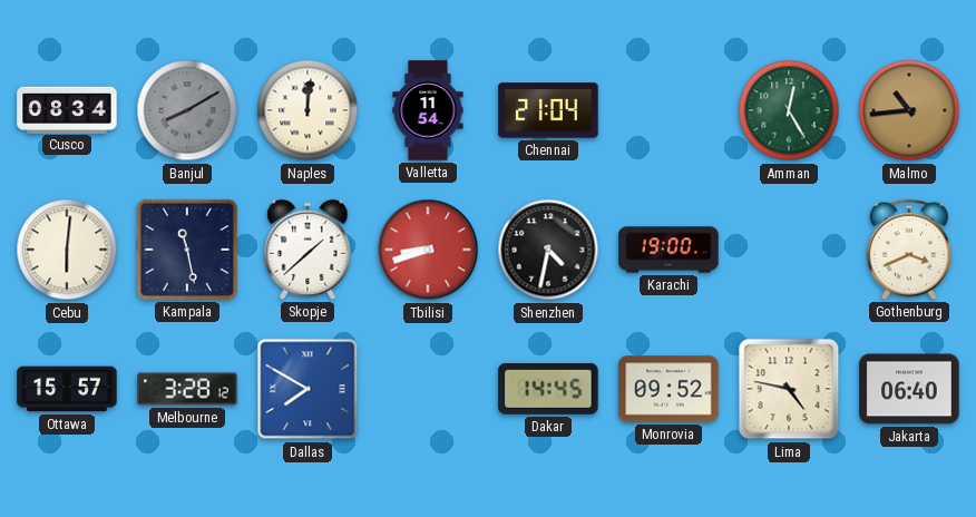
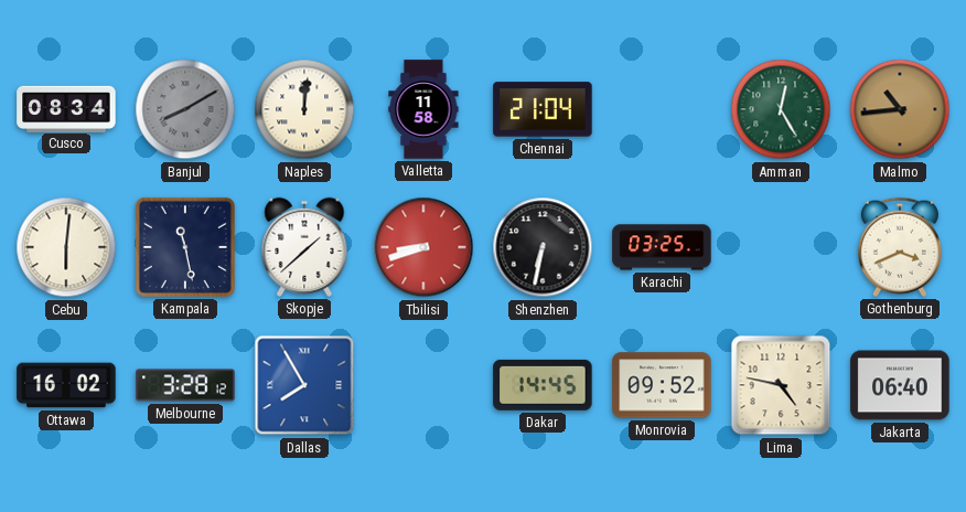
Valletta: 11:54 -> 11:58
Shenzhen: 4:32 -> 6:32
Karachi: 19:00 -> 03:25
Ottawa: 15:57 -> 16:02
Dallas: 7:50 -> 7:55
